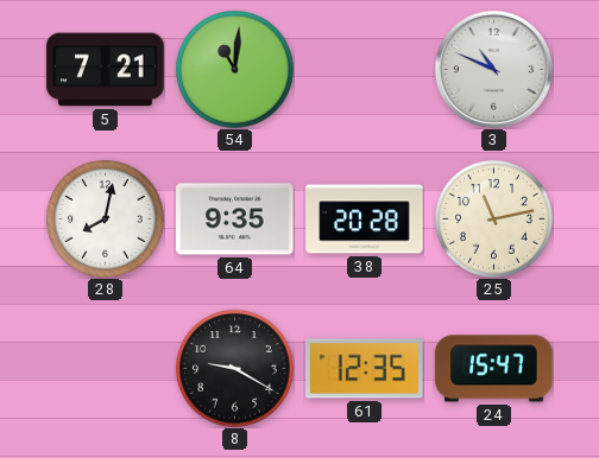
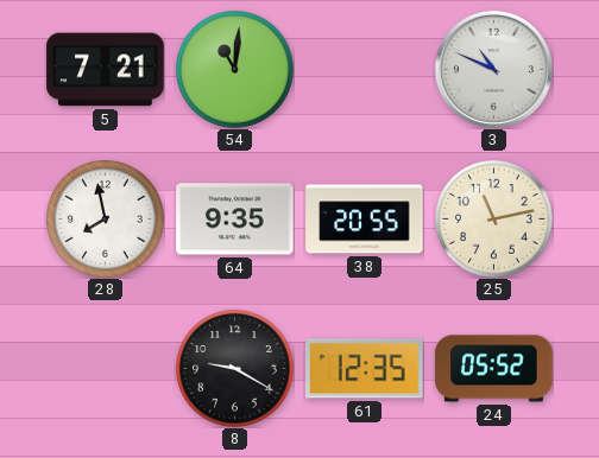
28: 8:02 -> 7:58
38: 20:28 -> 20:55
24: 15:47 -> 05:52
